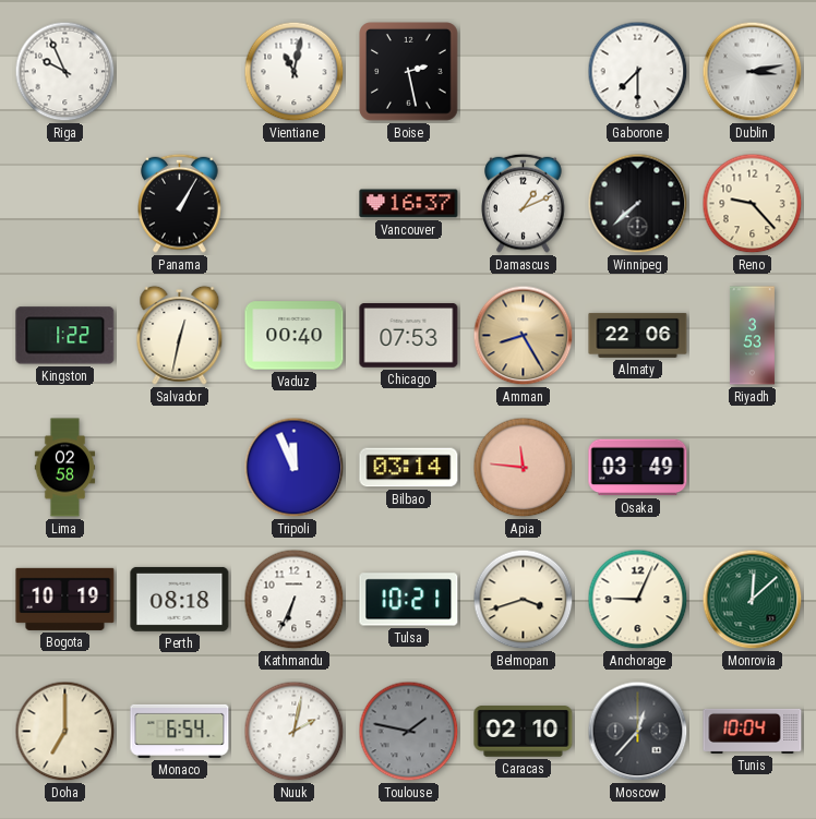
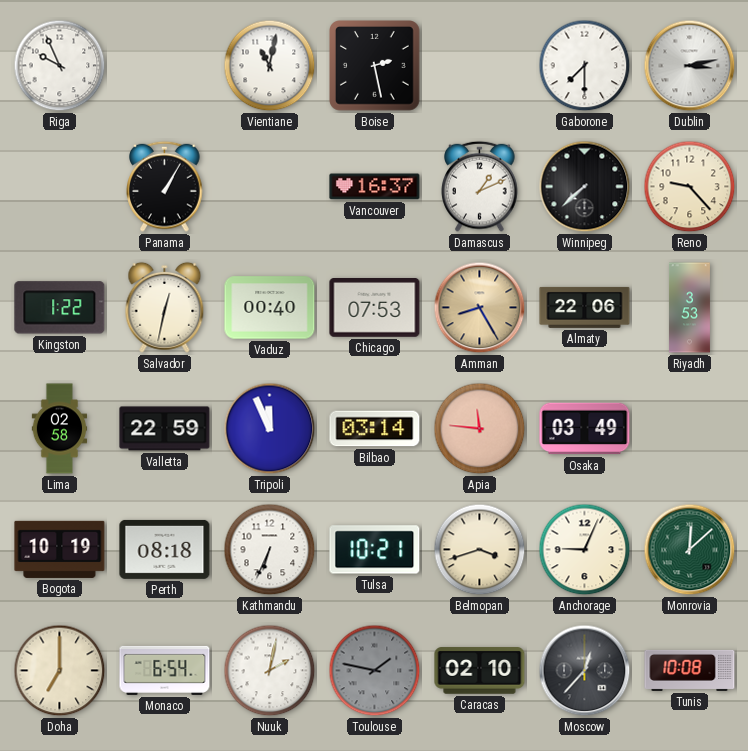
Valletta: none -> 22:59
Tunis: 10:04 -> 10:08
